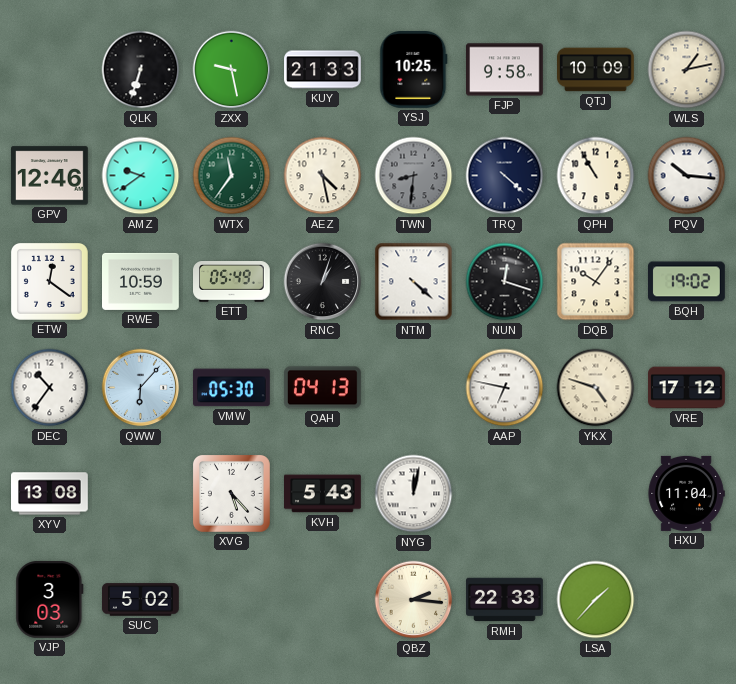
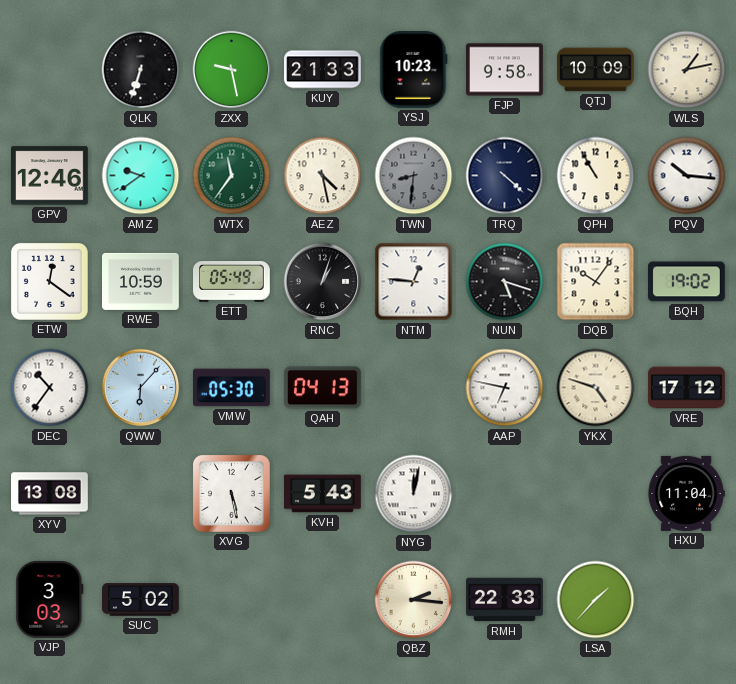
YSJ: 10:25 -> 10:23
NTM: 4:22 -> 12:46
NUN: 12:18 -> 5:18
XVG: 5:23 -> 5:28
